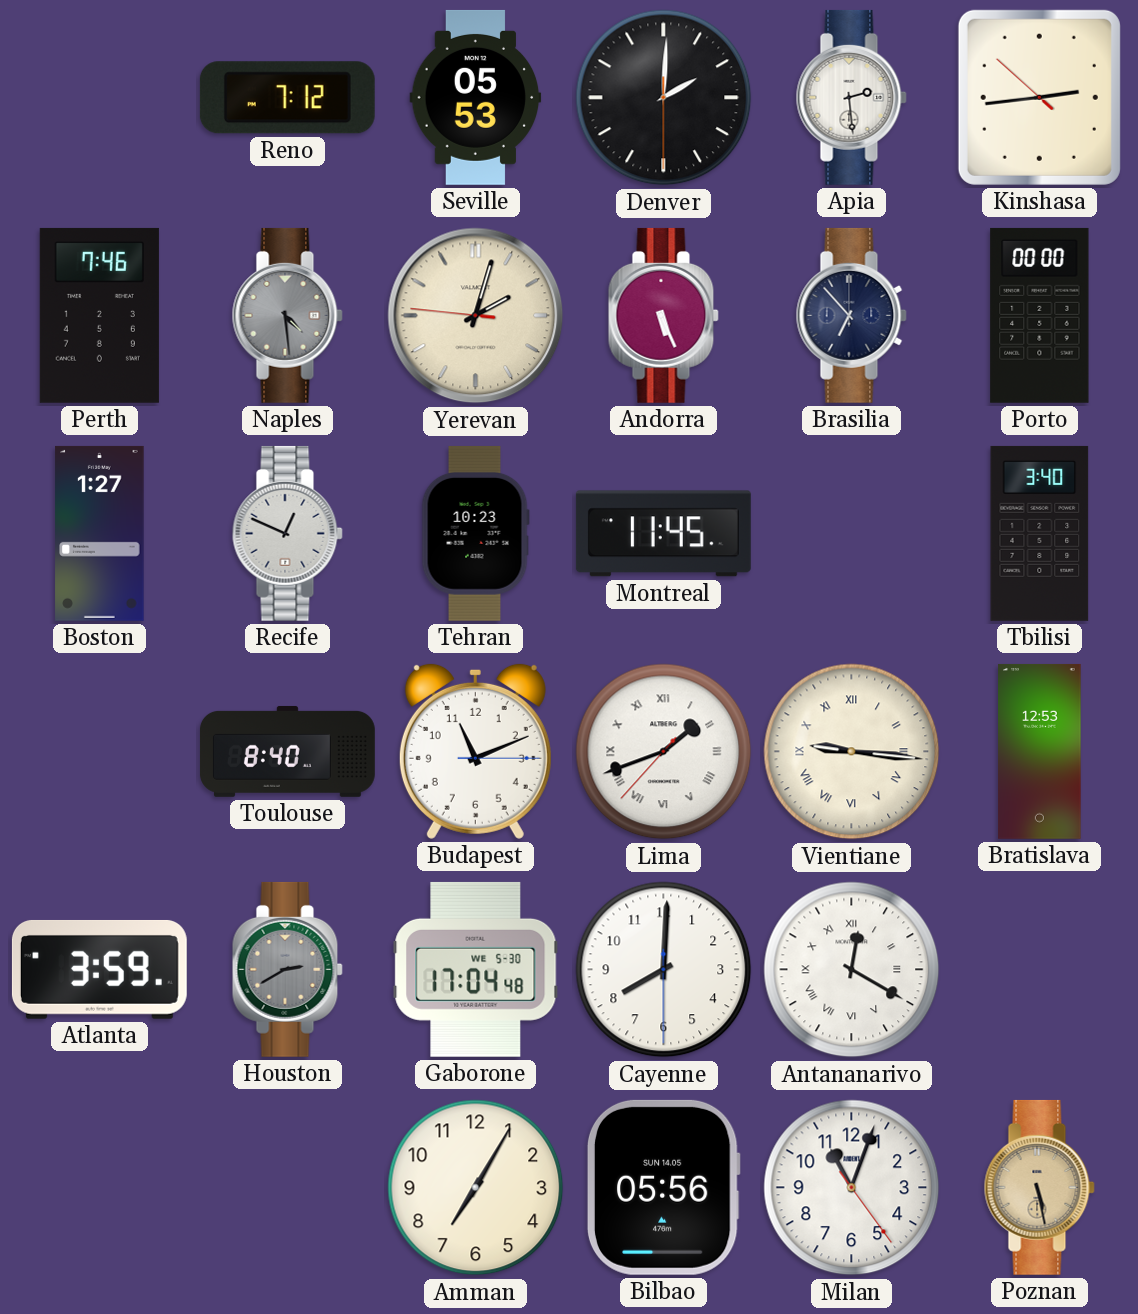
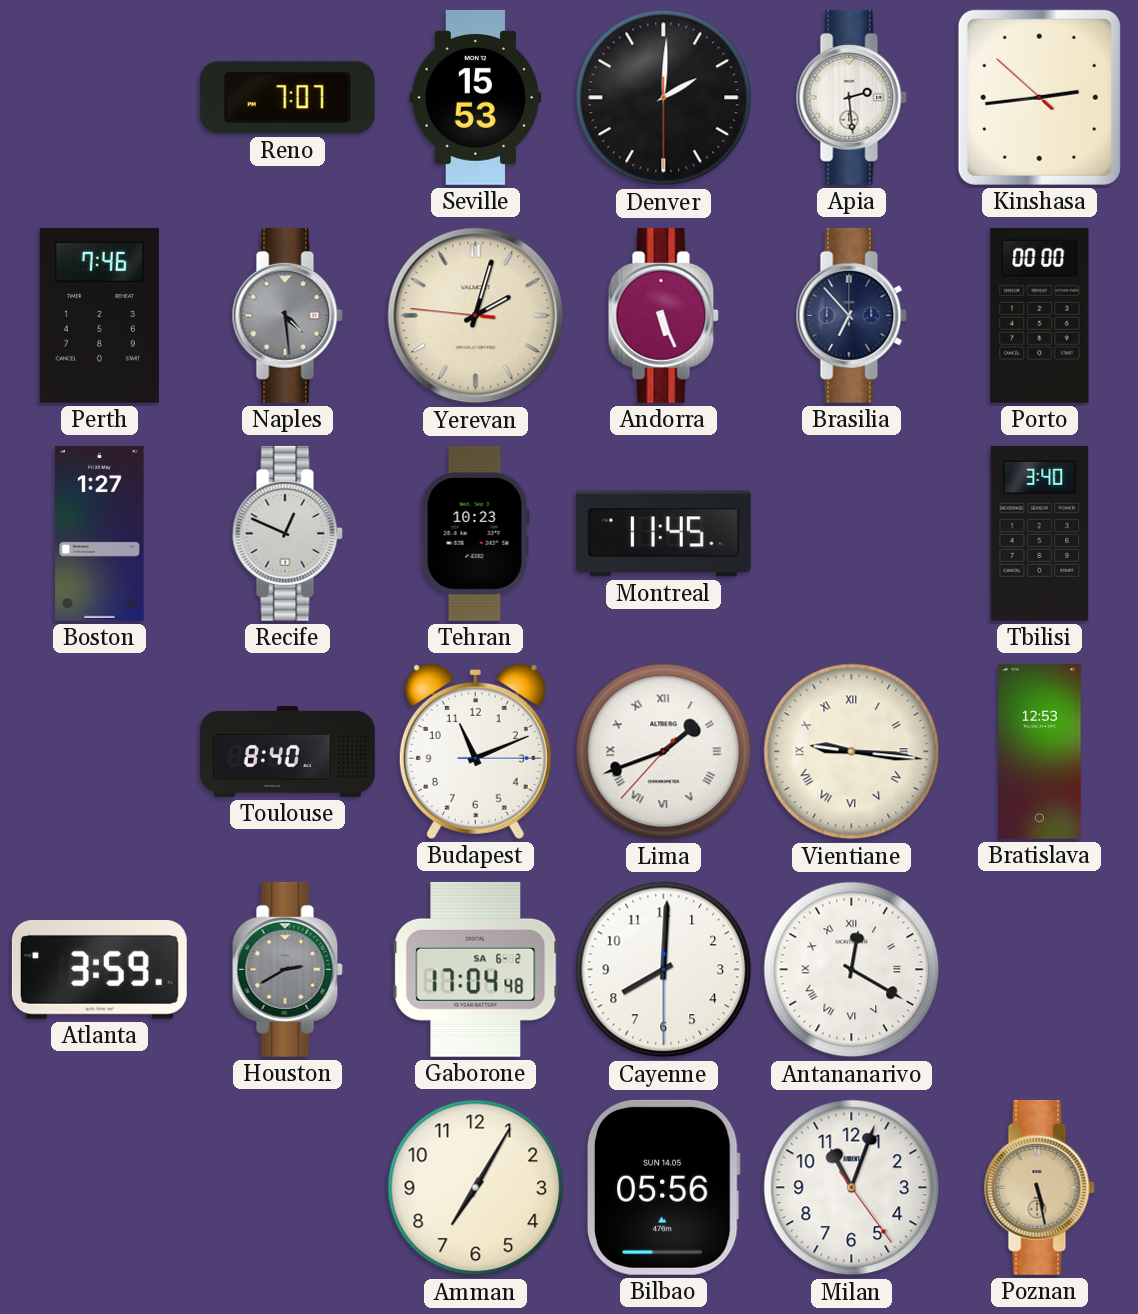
Reno: 7:12 -> 7:07
Seville: 05:53 -> 15:53
Gaborone date: WE 5-30 -> SA 6-2
